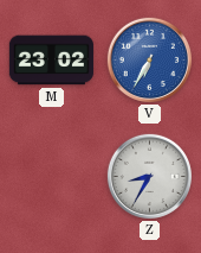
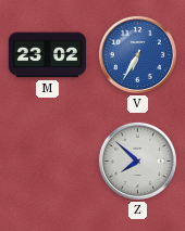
Z: 8:35 -> 7:52
